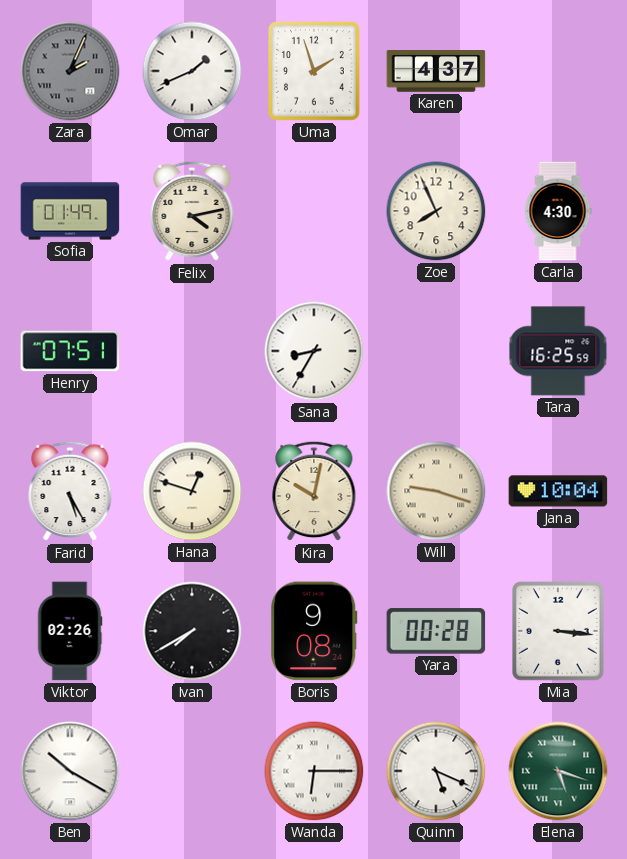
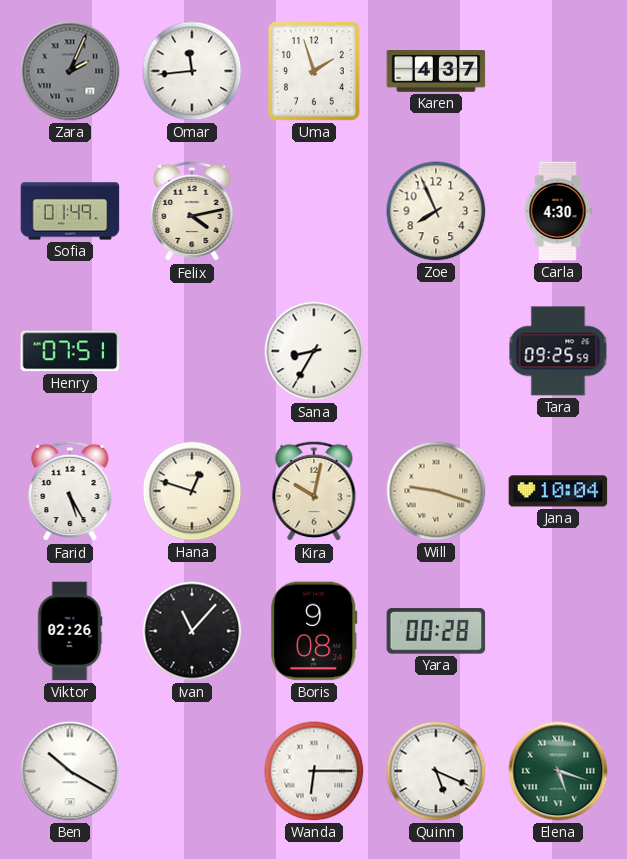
Omar: 1:41 -> 11:44
Tara: 16:25 -> 09:25
Ivan: 7:40 -> 11:07
Mia: 3:16 -> none
